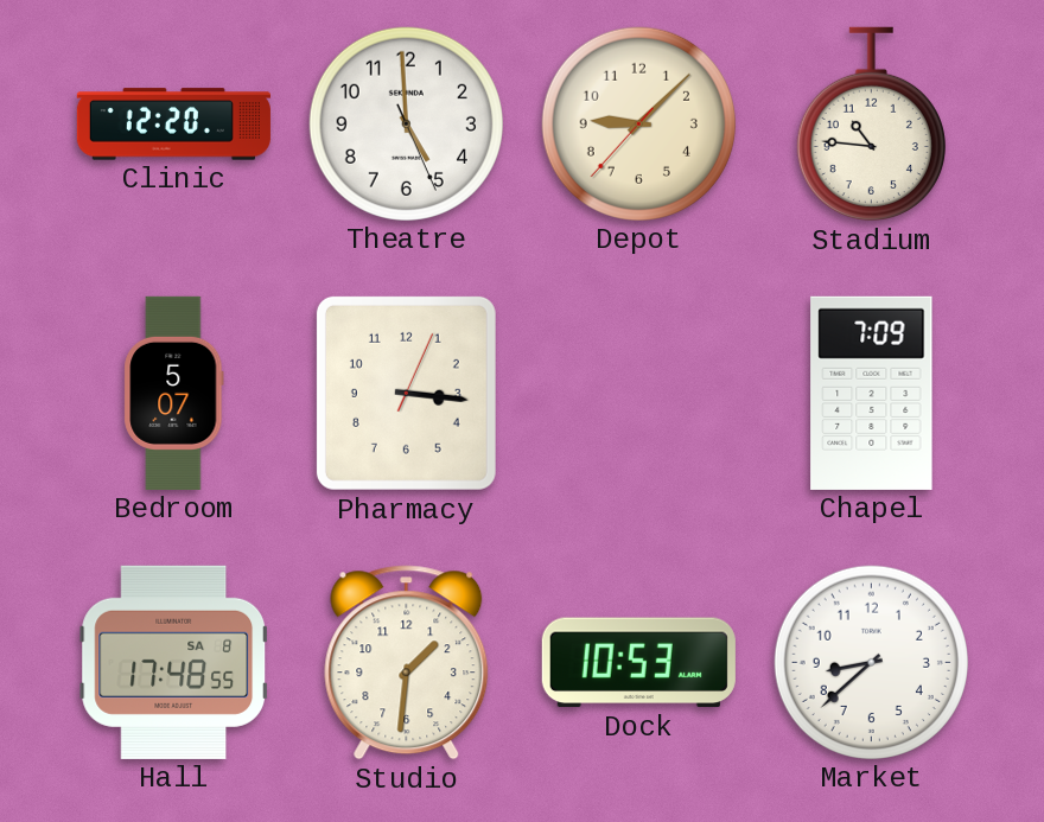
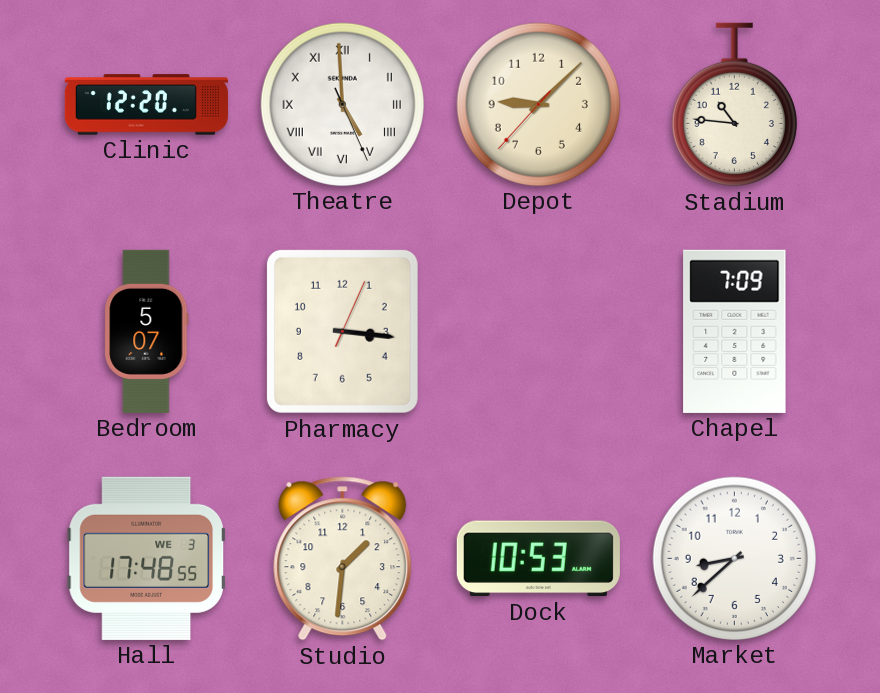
Theatre numerals: Arabic -> Roman
Hall date: SA 8 -> WE 3
